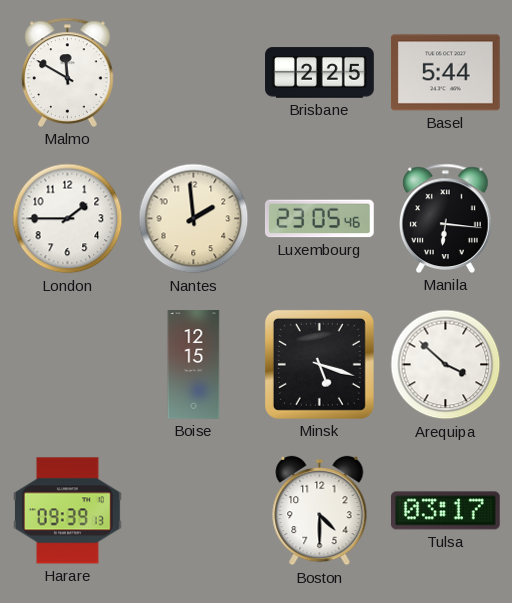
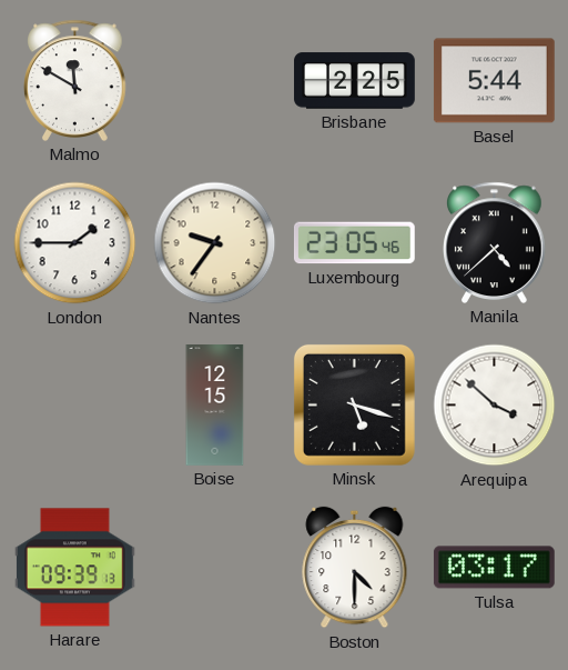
Nantes: 1:59 -> 9:36
Manila: 6:16 -> 4:38
